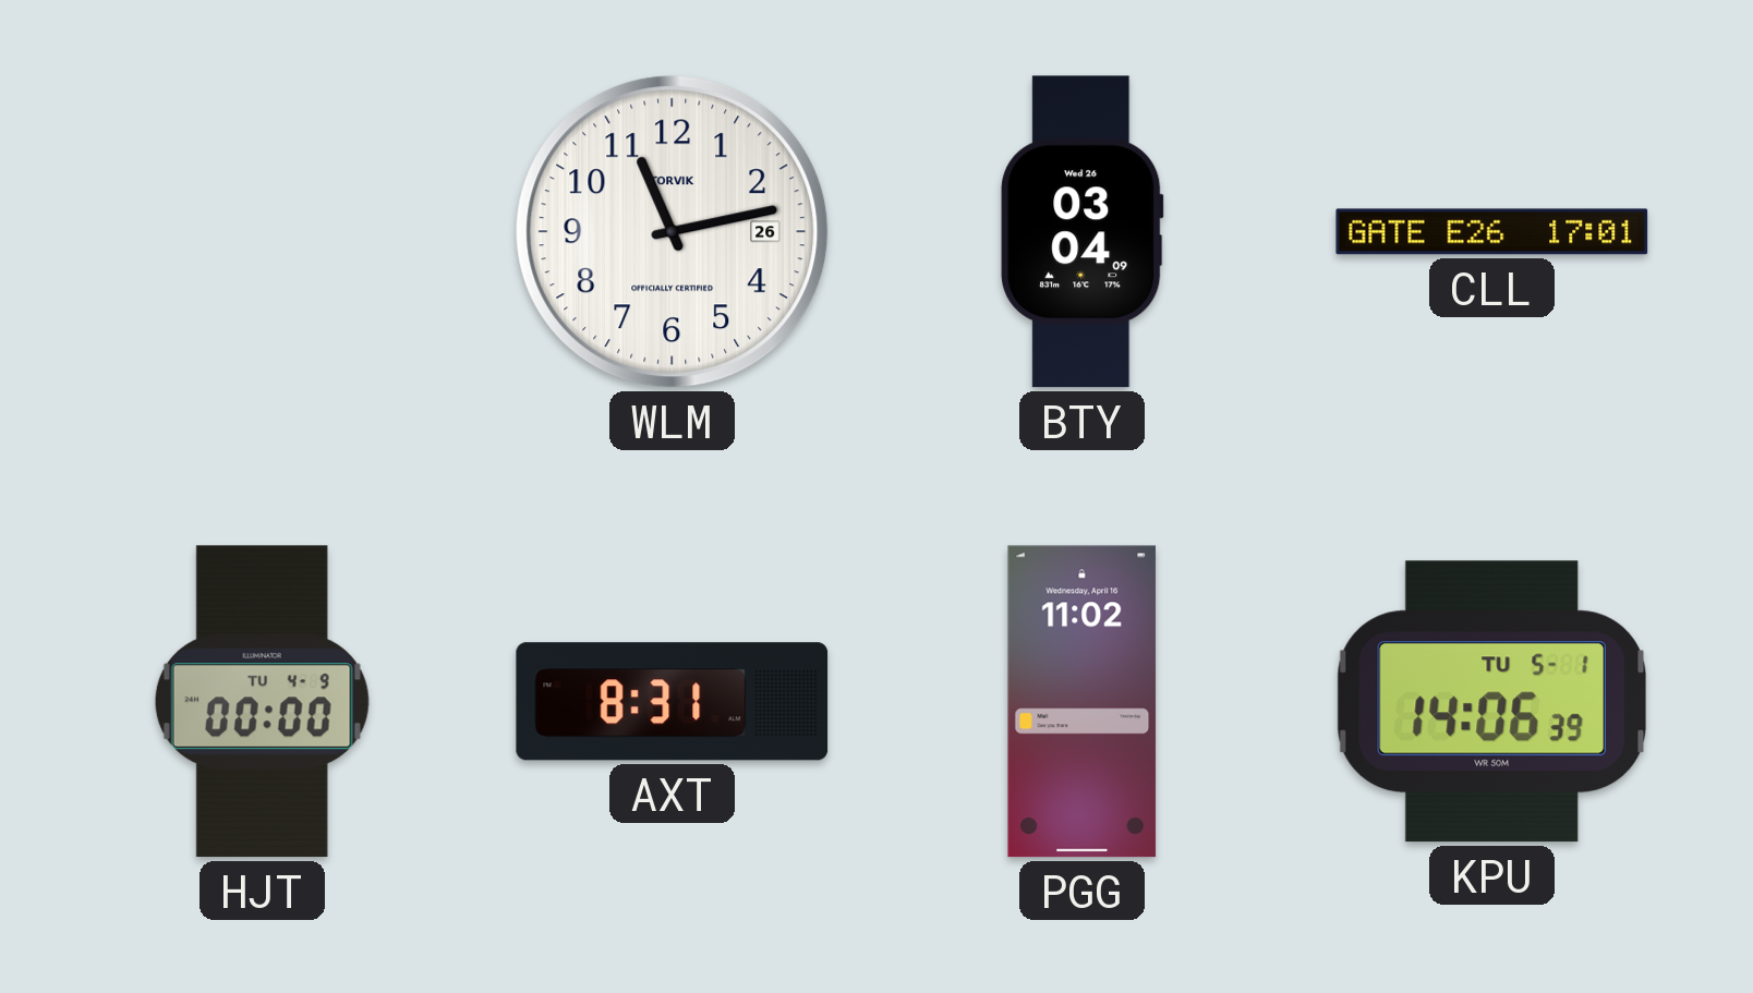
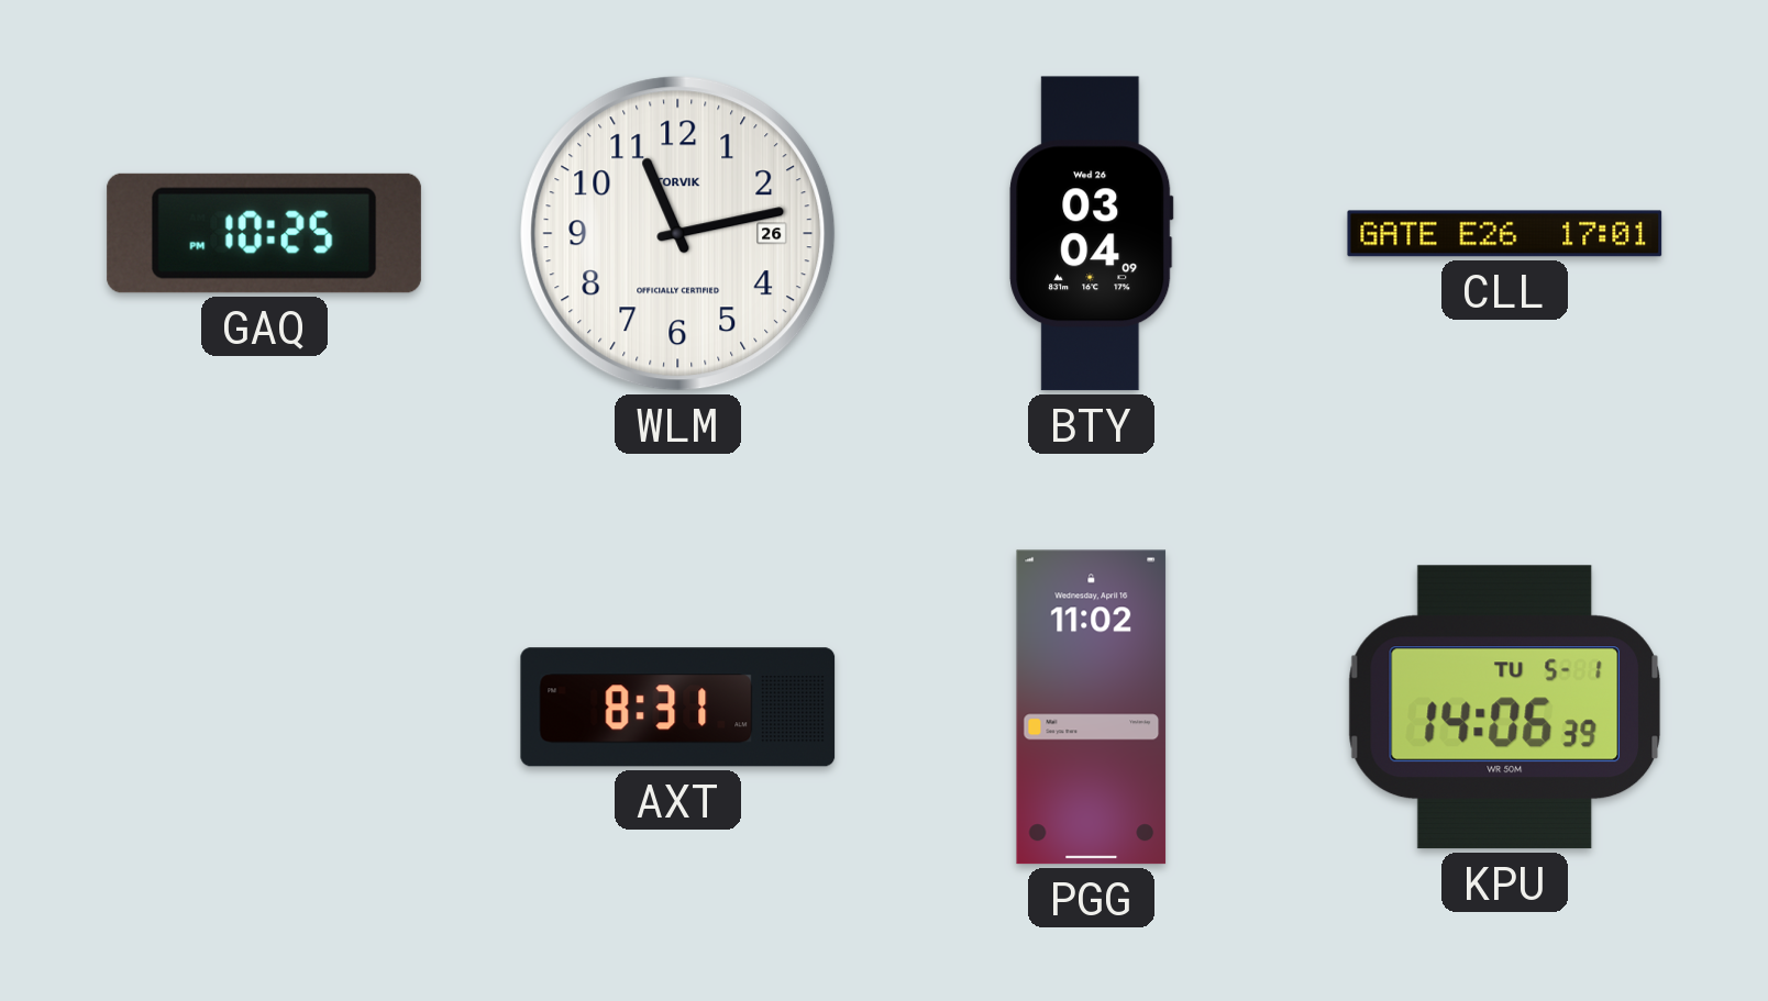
GAQ: none -> 10:25
HJT: 00:00 -> none
